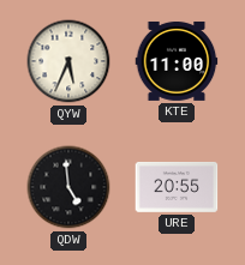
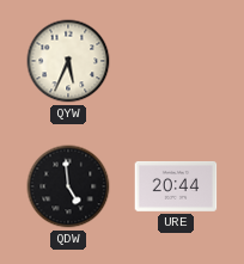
KTE: 11:00 -> none
URE: 20:55 -> 20:44
